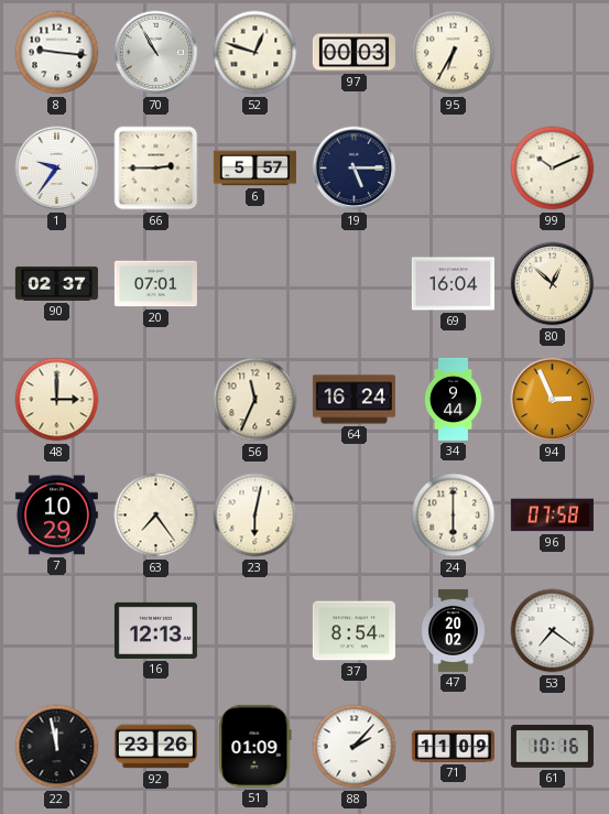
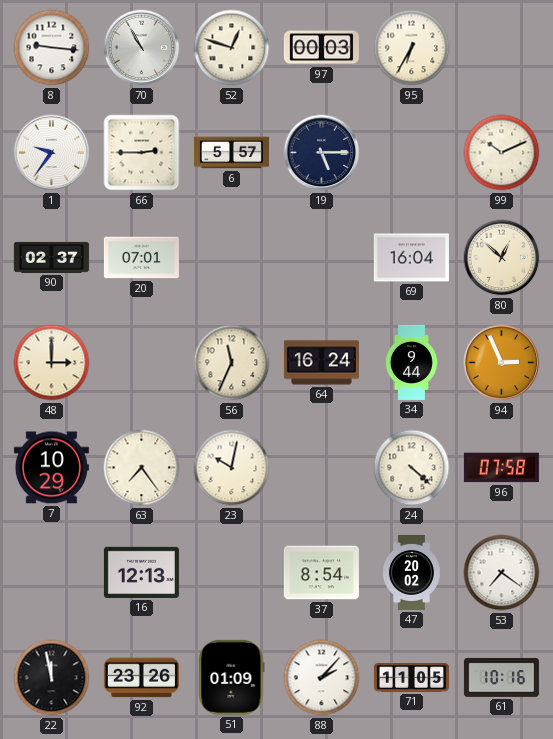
23: 6:02 -> 10:02
24: 6:00 -> 4:22
71: 11:09 -> 11:05
